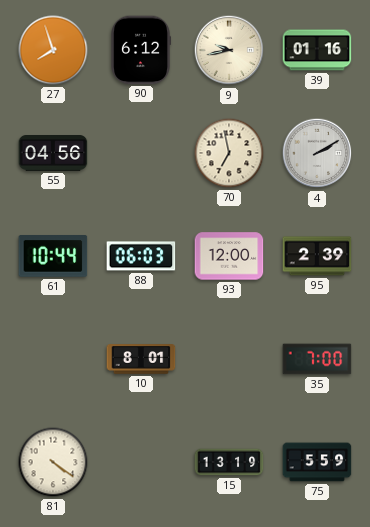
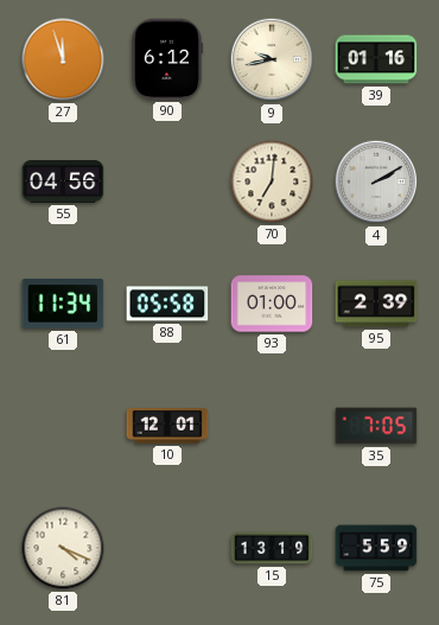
27: 7:57 -> 11:57
70: 6:58 -> 7:01
61: 10:44 -> 11:34
88: 06:03 -> 05:58
93: 12:00 -> 01:00
10: 8:01 -> 12:01
35: 7:00 -> 7:05
81: 4:21 -> 4:19
